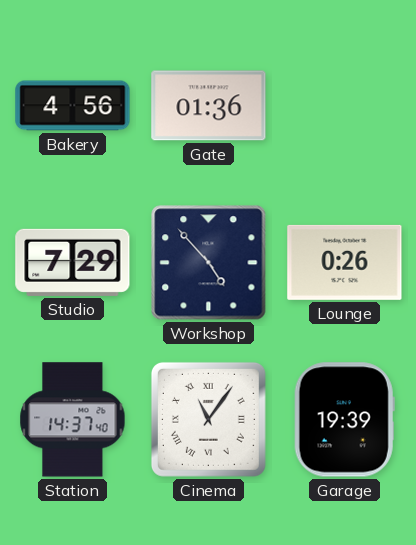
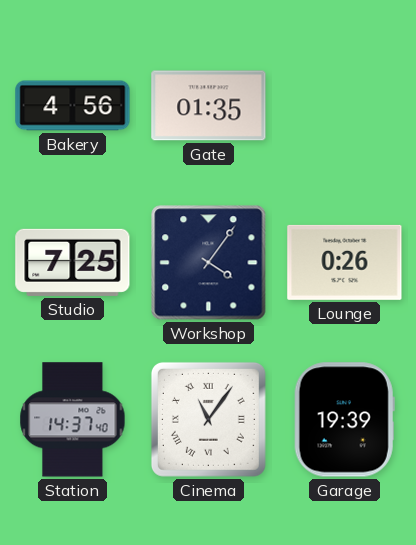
Gate: 01:36 -> 01:35
Studio: 7:29 -> 7:25
Workshop: 4:53 -> 4:06
